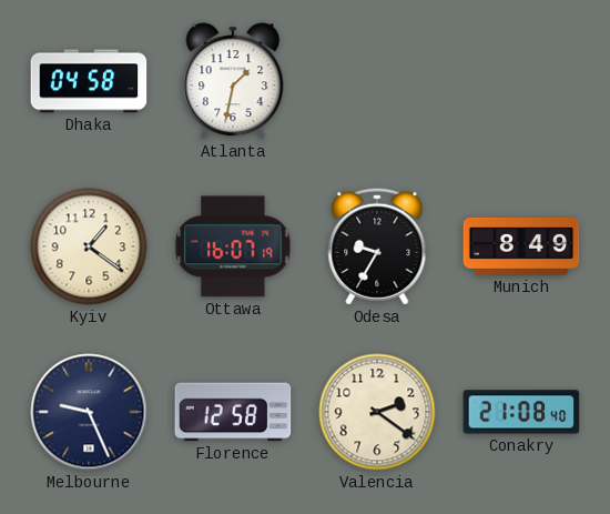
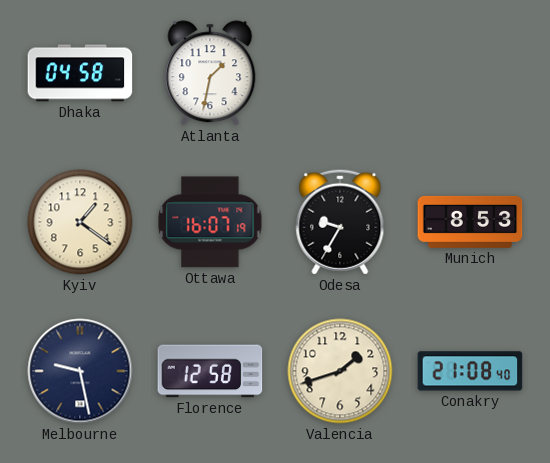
Munich: 8:49 -> 8:53
Melbourne: 9:26 -> 9:28
Valencia: 2:21 -> 1:42
